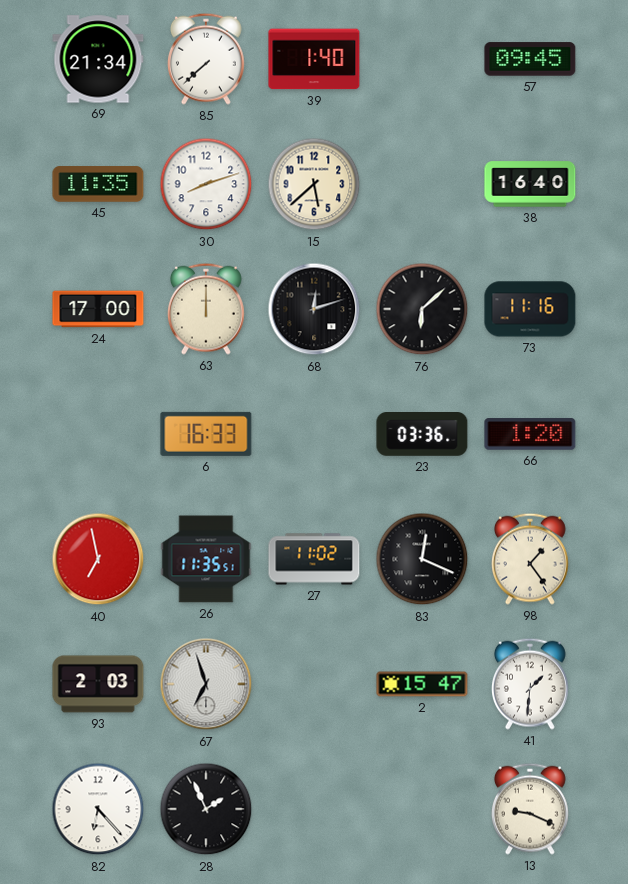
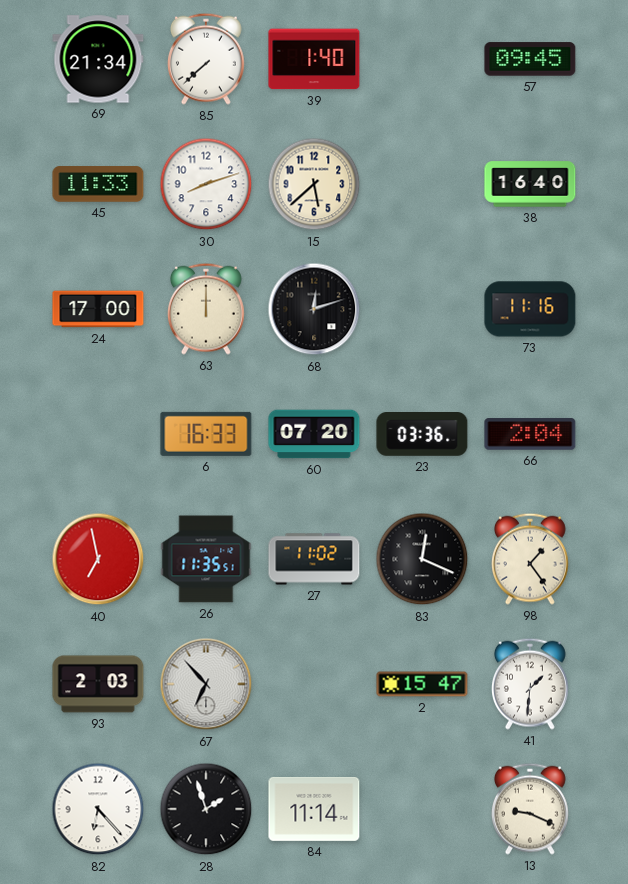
45: 11:35 -> 11:33
76: 6:08 -> none
60: none -> 07:20
66: 1:20 -> 2:04
67: 6:57 -> 6:53
28: 1:56 -> 1:57
84: none -> 11:14
